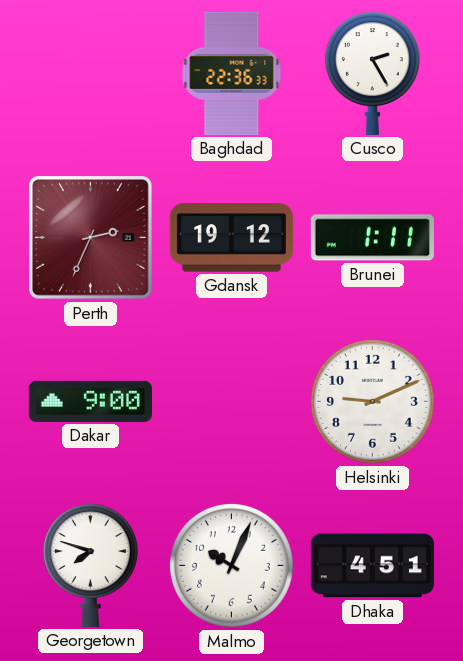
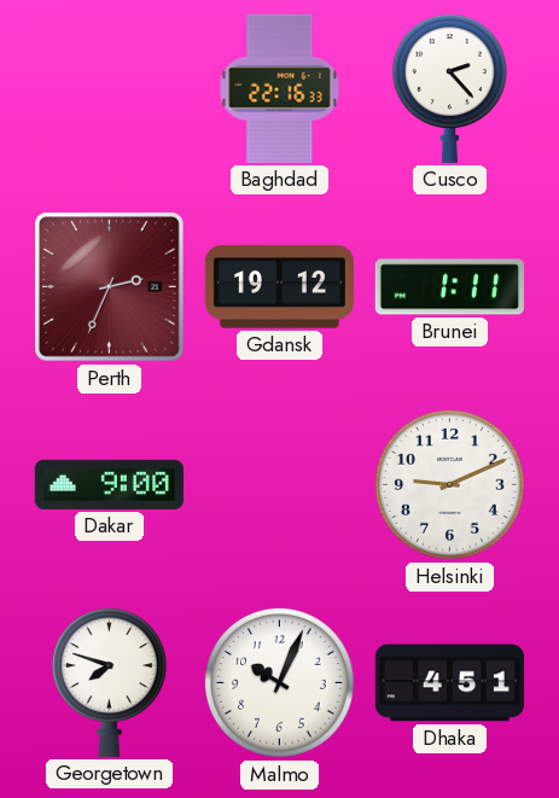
Baghdad: 22:36 -> 22:16
Cusco: 2:25 -> 2:23
